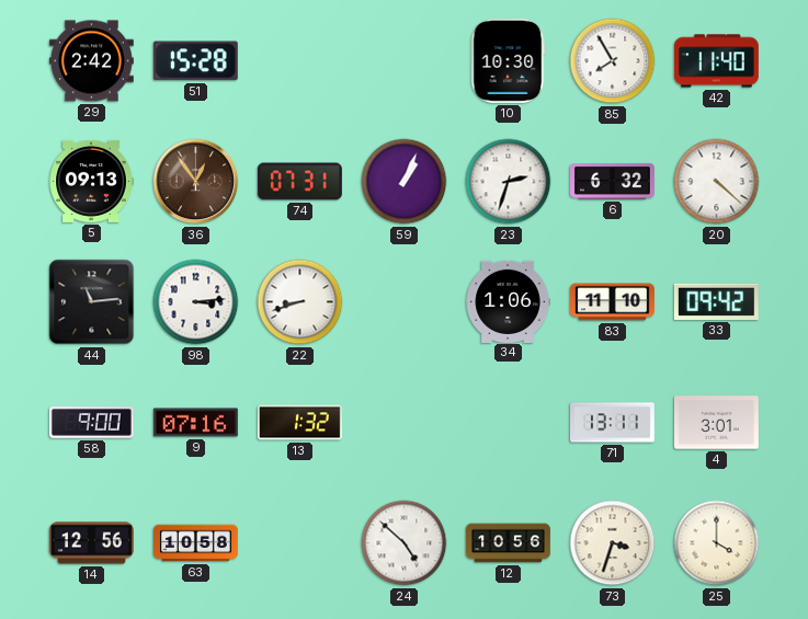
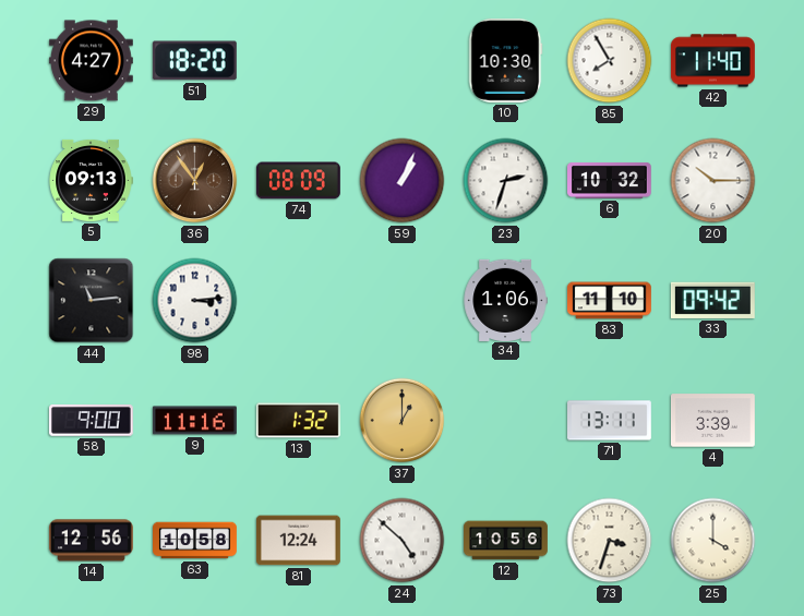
29: 2:42 -> 4:27
51: 15:28 -> 18:20
74: 07:31 -> 08:09
6: 6:32 -> 10:32
20: 4:22 -> 10:15
22: 8:42 -> none
9: 07:16 -> 11:16
37: none -> 1:00
4: 3:01 -> 3:39
81: none -> 12:24
